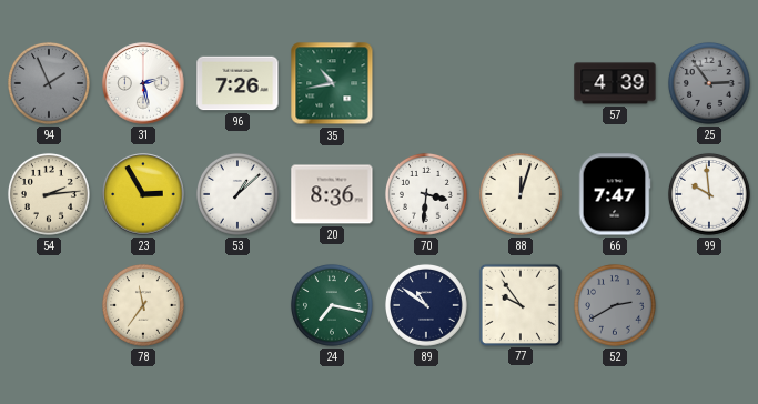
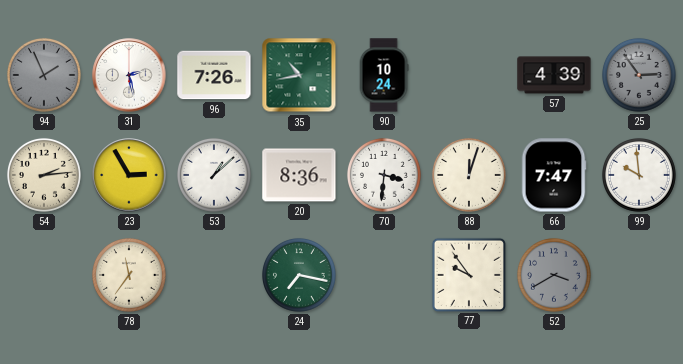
90: none -> 10:24
89: 10:51 -> none
52: 2:40 -> 3:40
